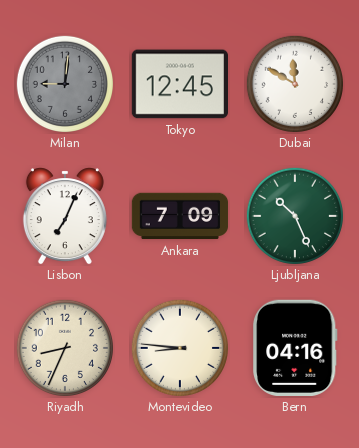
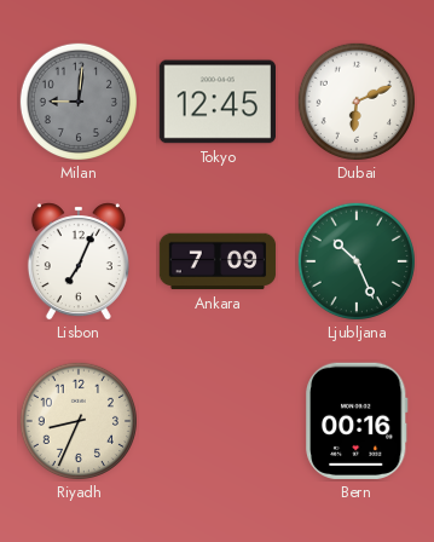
Dubai: 11:50 -> 6:11
Montevideo: 8:46 -> none
Bern: 04:16 -> 00:16
